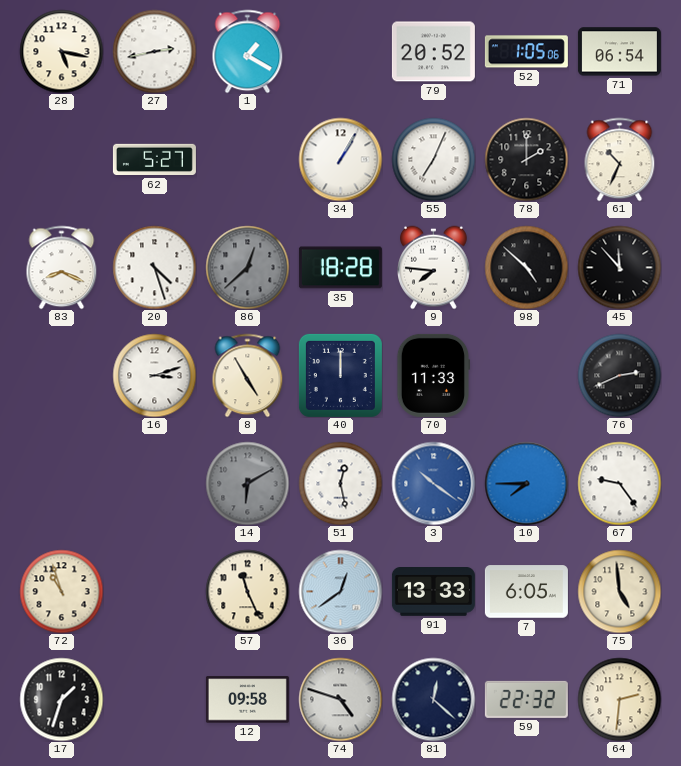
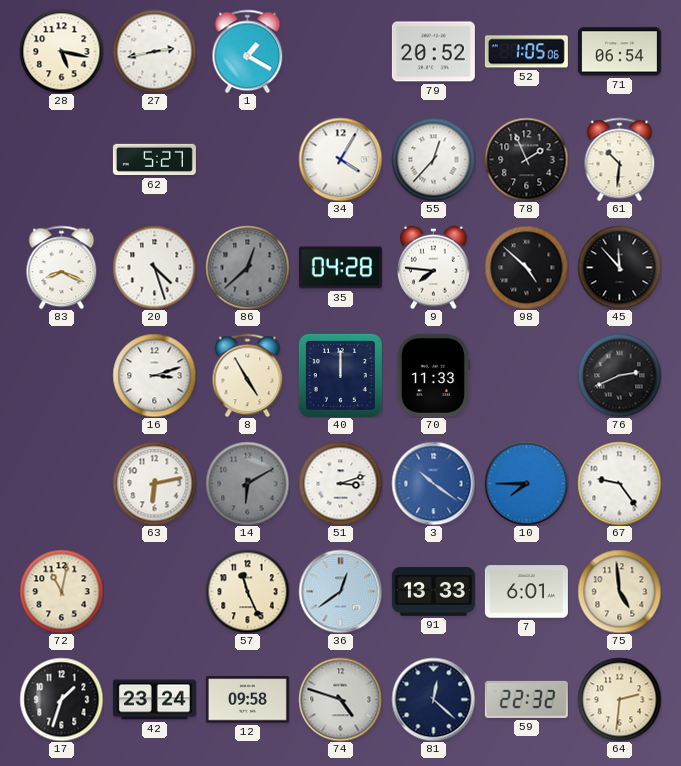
34: 1:05 -> 4:05
55: 7:04 -> 12:37
78: 2:00 -> 1:56
61: 10:34 -> 10:31
35: 18:28 -> 04:28
63: none -> 6:13
51: 12:28 -> 3:12
72: 10:57 -> 11:02
7: 6:05 -> 6:01
42: none -> 23:24
